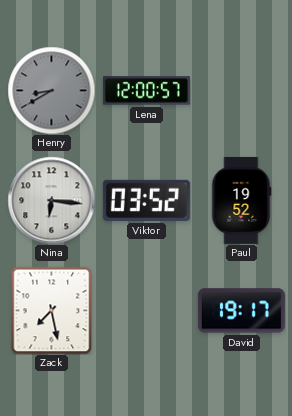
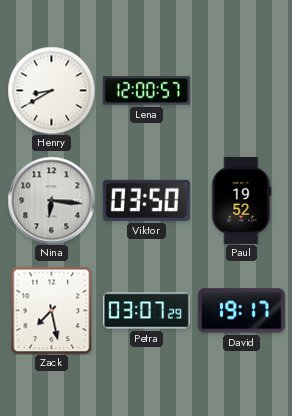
Henry dial: grey -> white
Viktor: 03:52 -> 03:50
Petra: none -> 03:07
